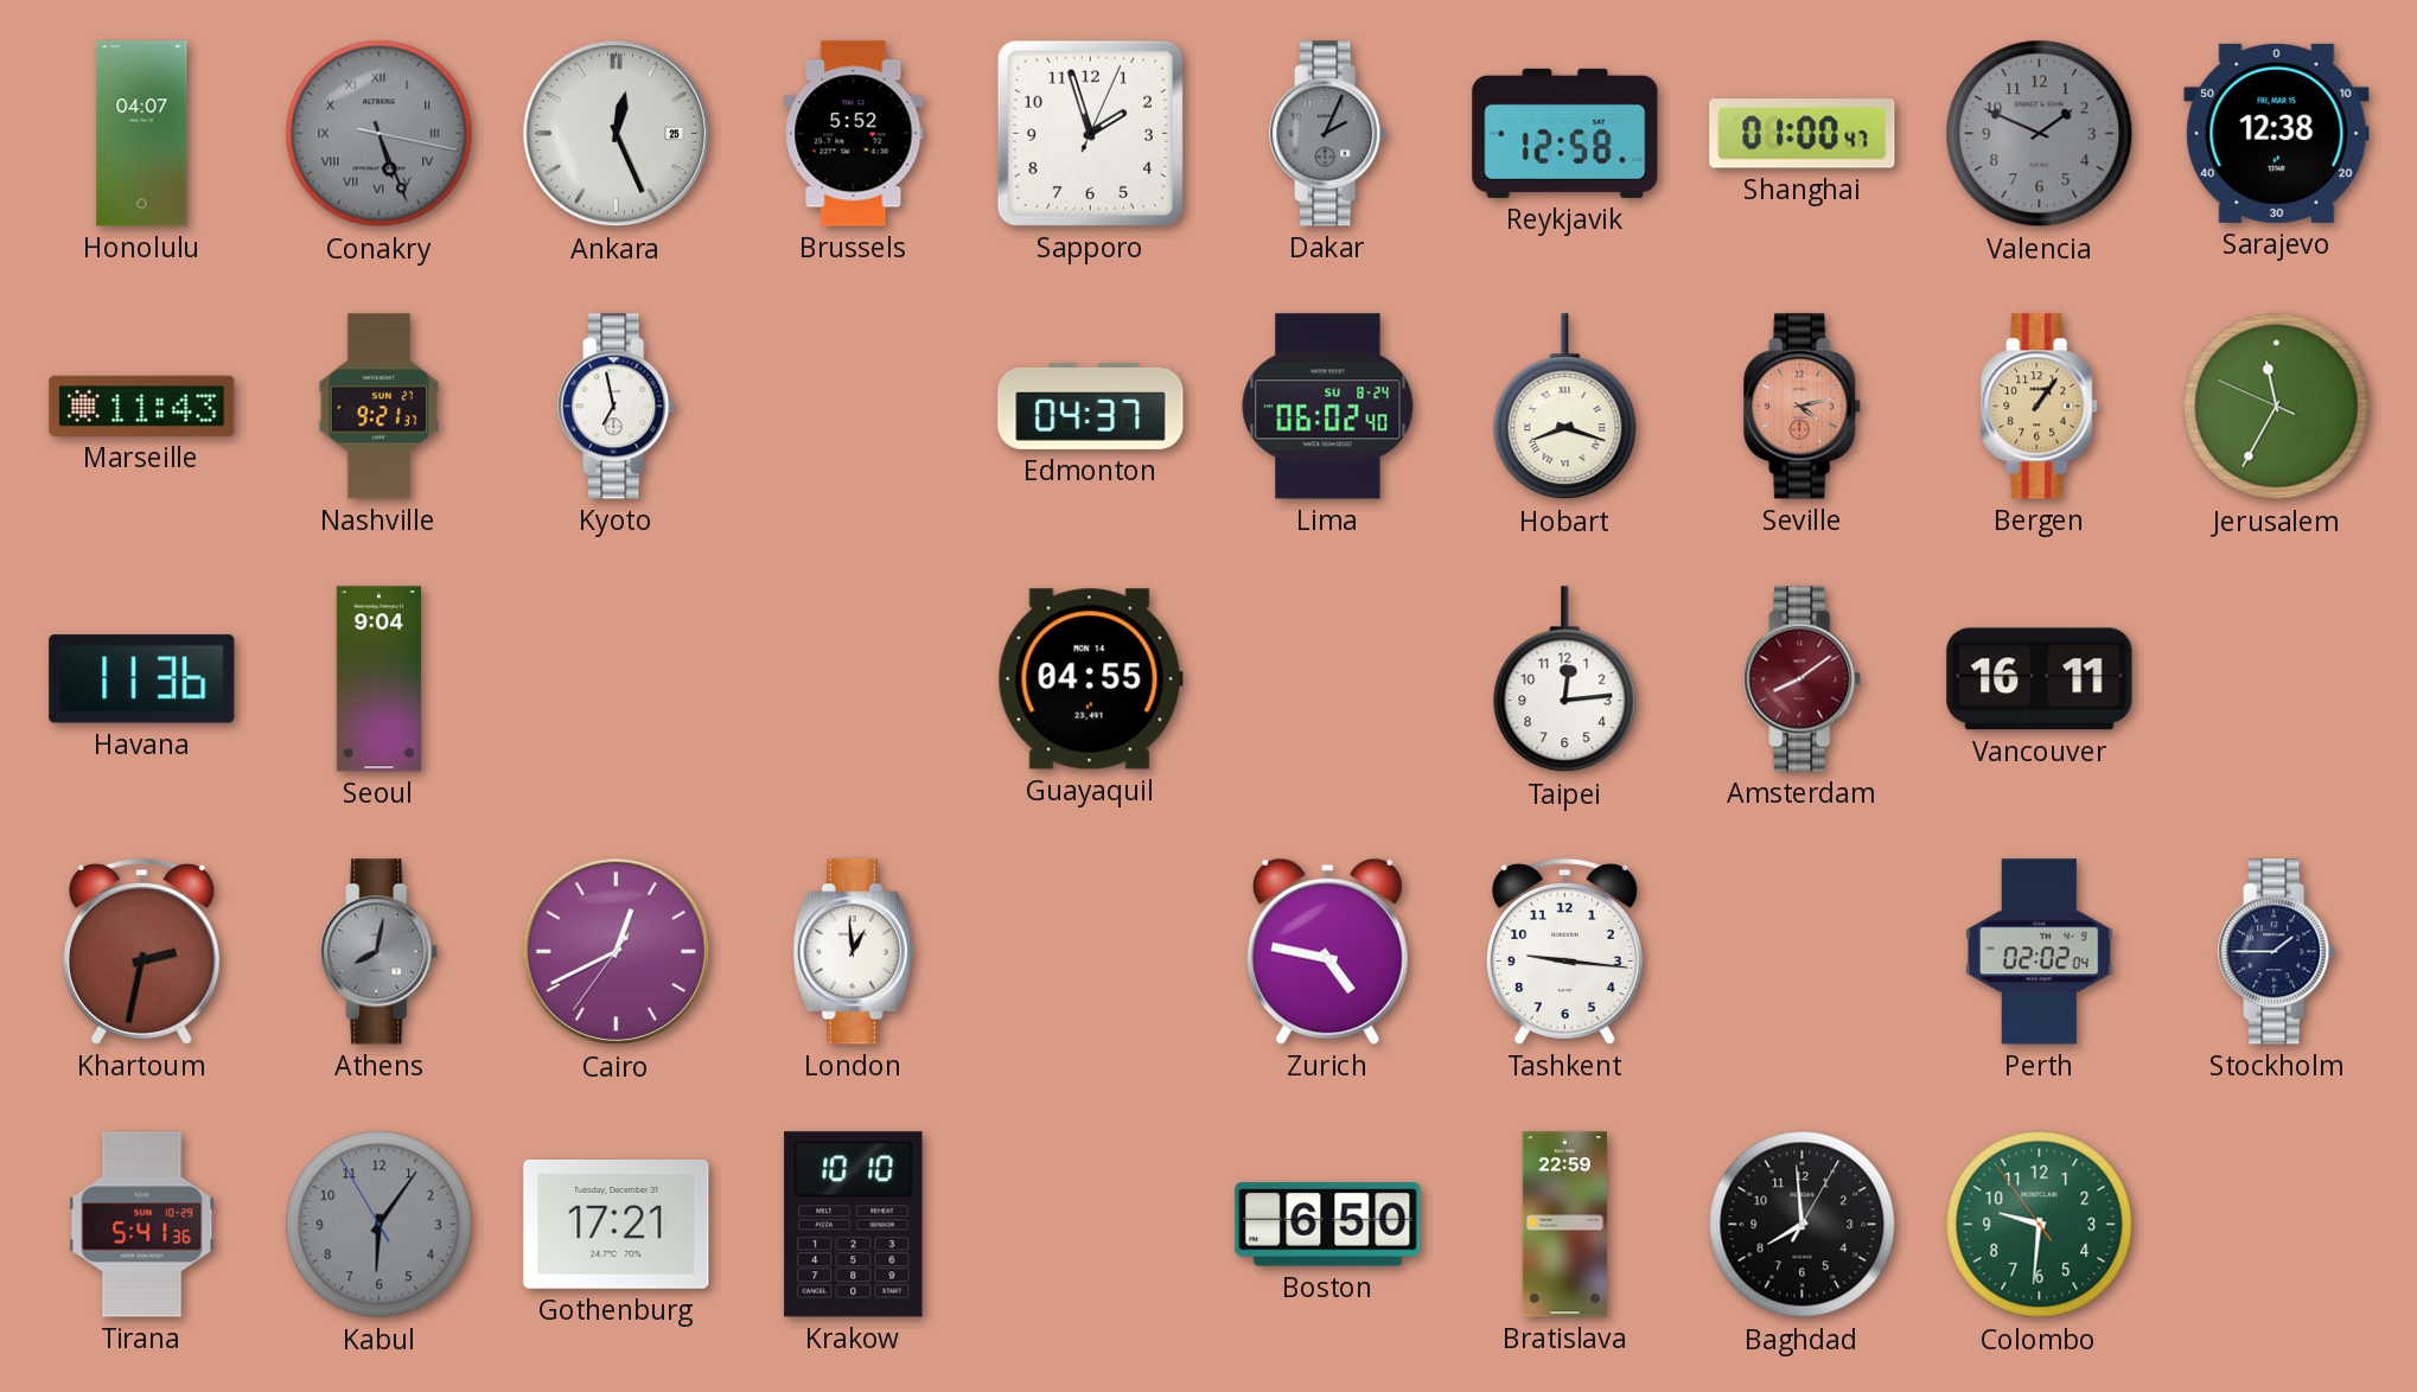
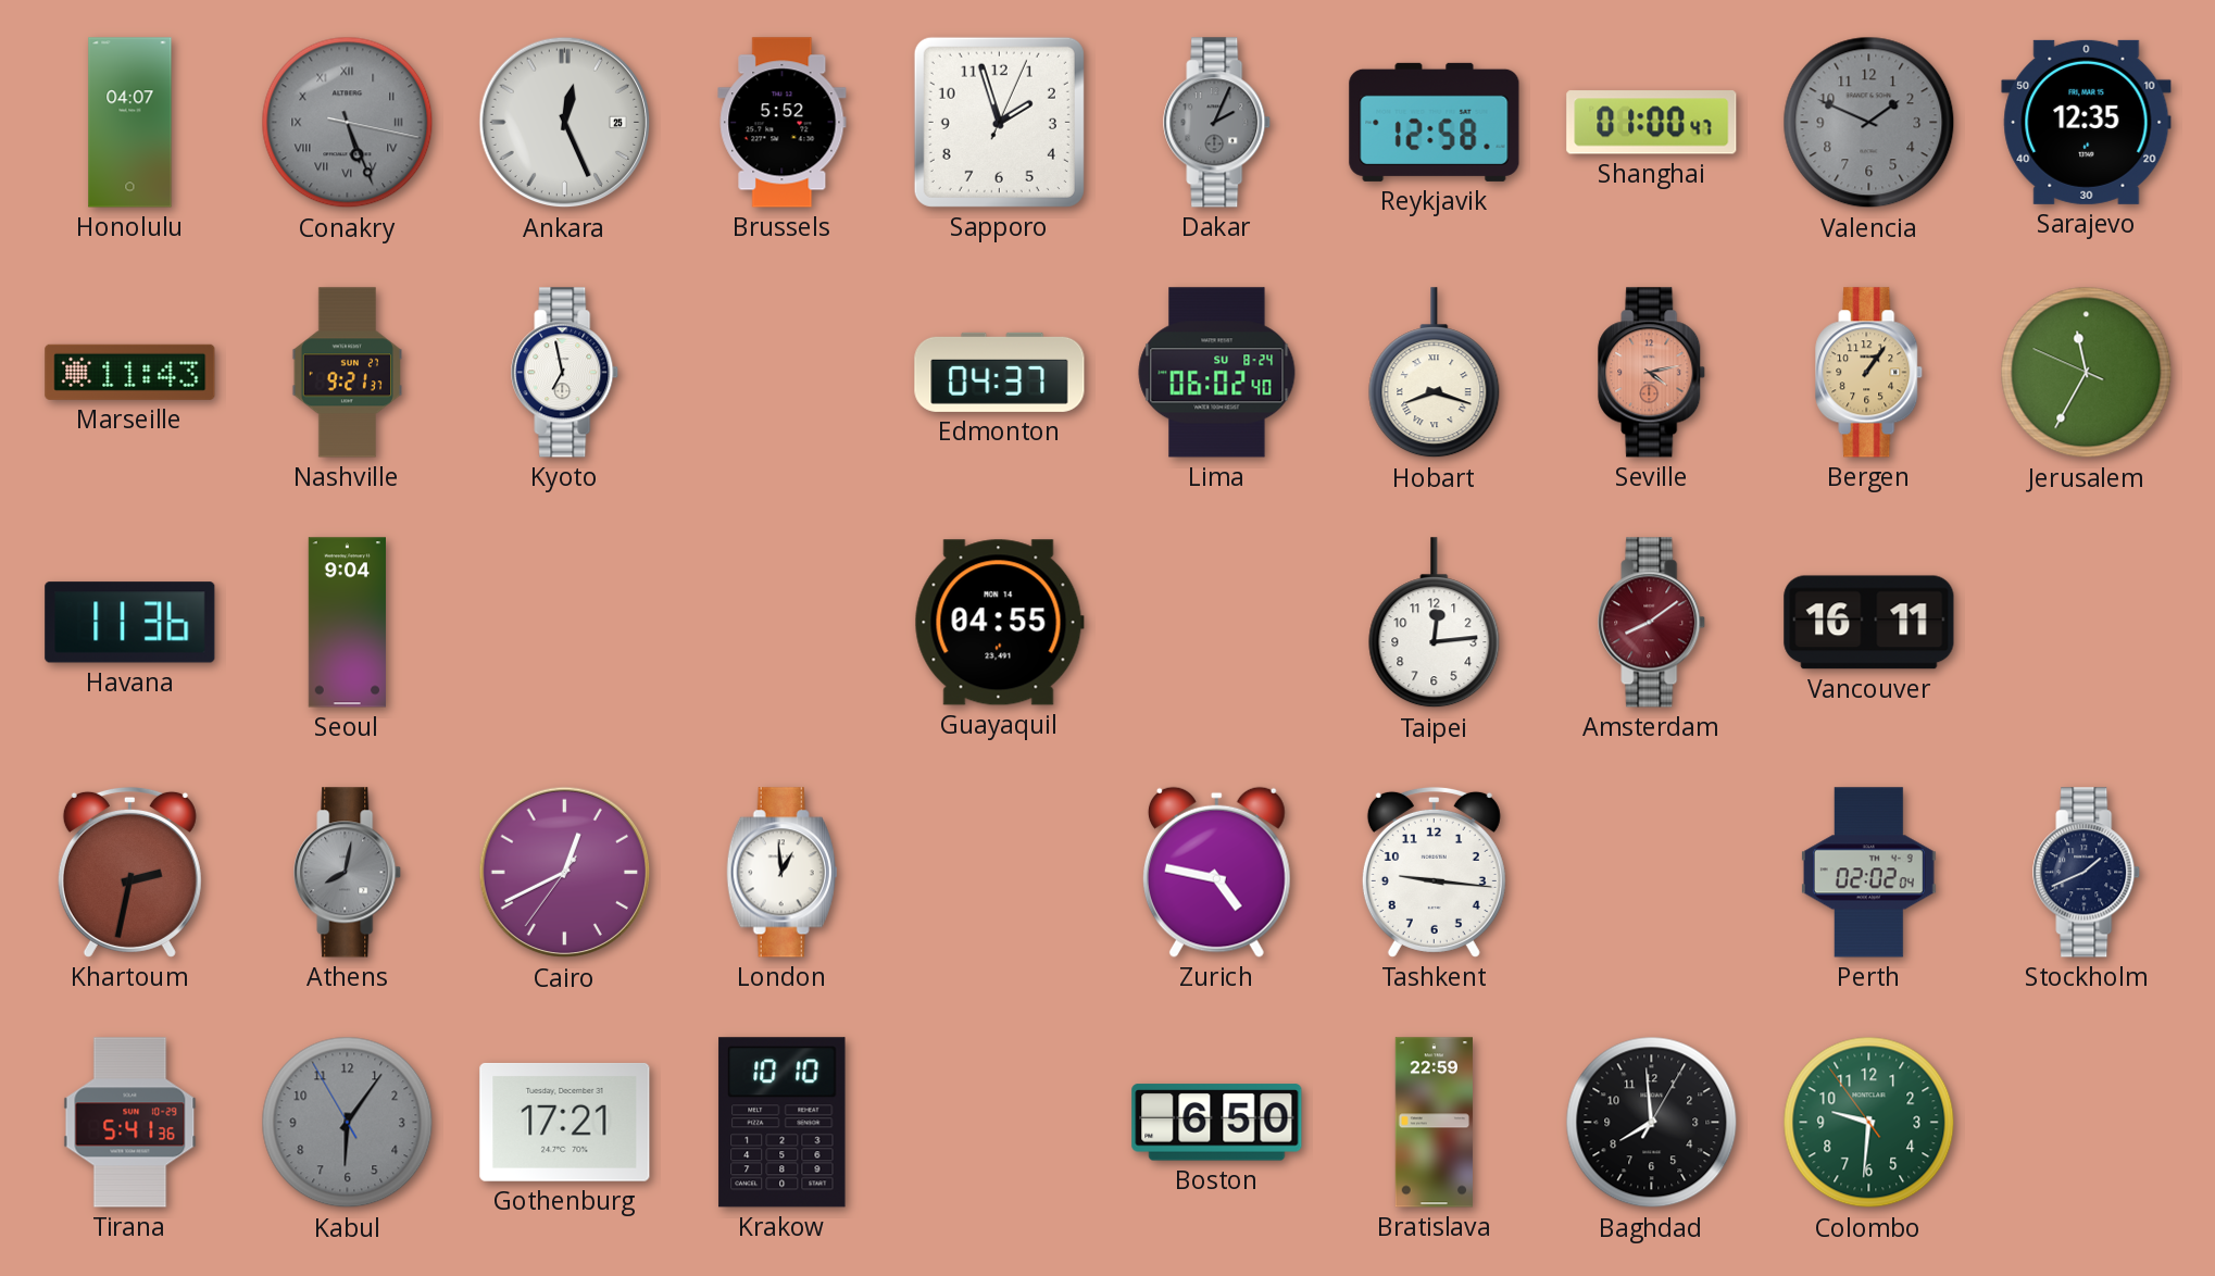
Sarajevo: 12:38 -> 12:35
Stockholm: 1:45 -> 1:41
